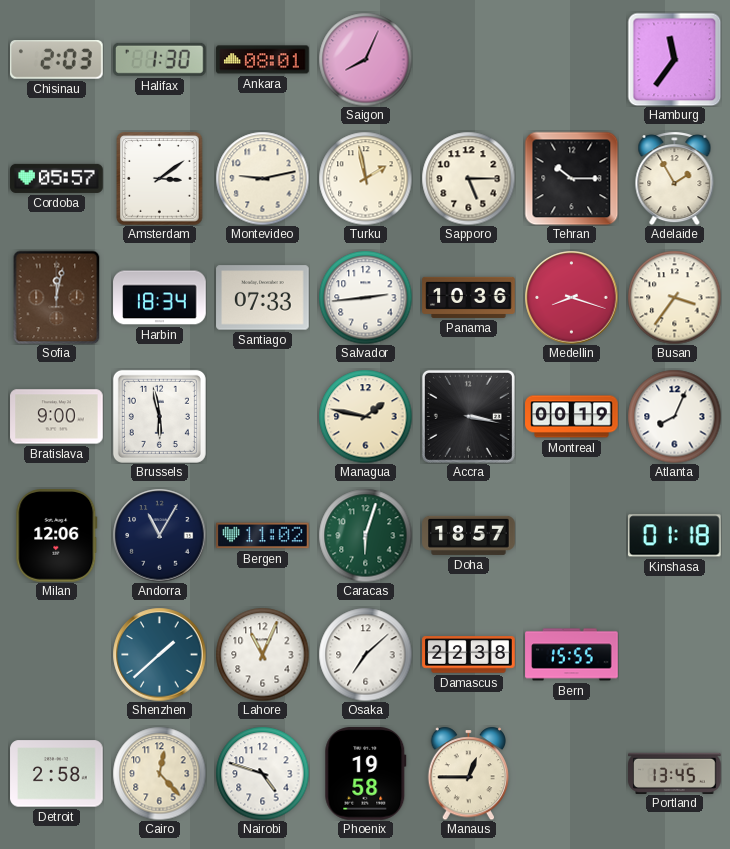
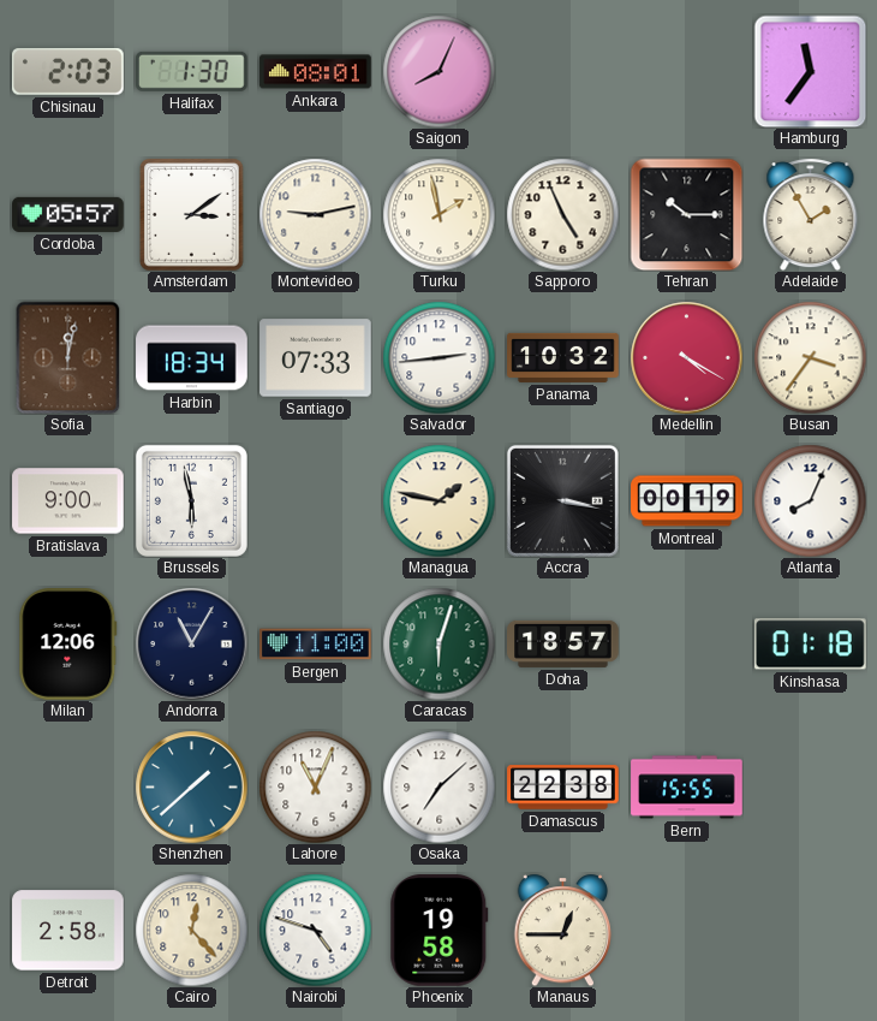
Sapporo: 5:15 -> 4:56
Panama: 10:36 -> 10:32
Medellin: 8:18 -> 4:20
Bergen: 11:02 -> 11:00
Portland: 13:45 -> none
